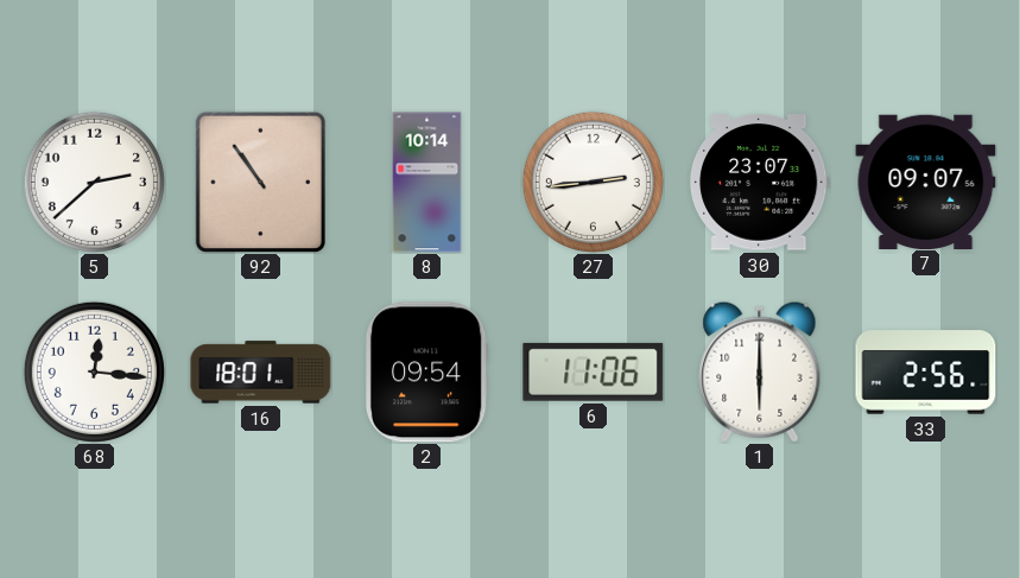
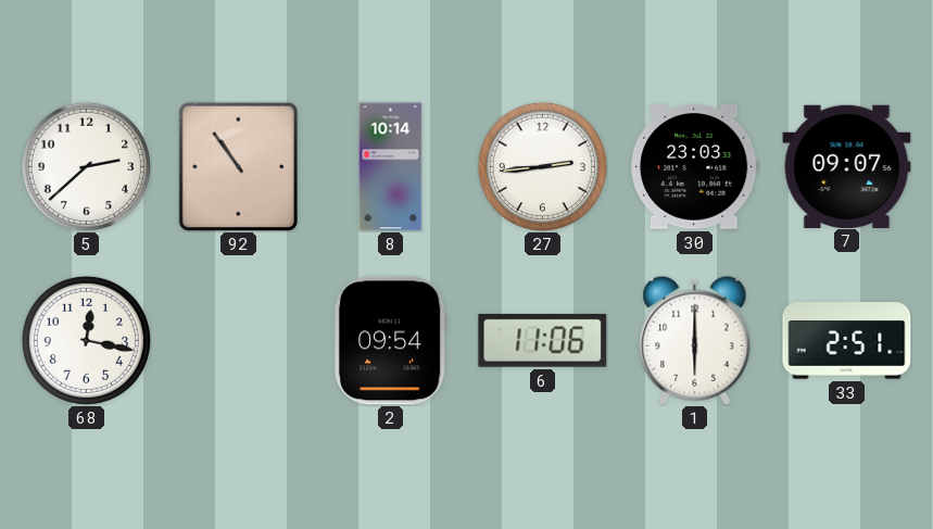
30: 23:07 -> 23:03
68: 12:16 -> 12:17
16: 18:01 -> none
33: 2:56 -> 2:51
